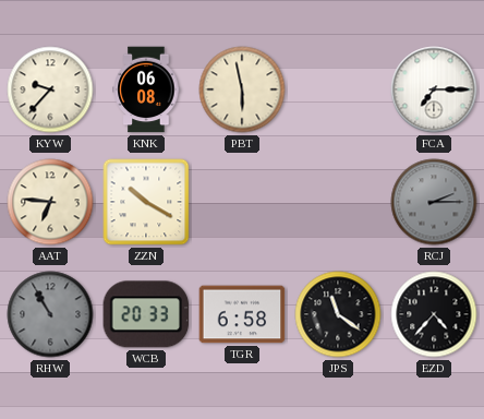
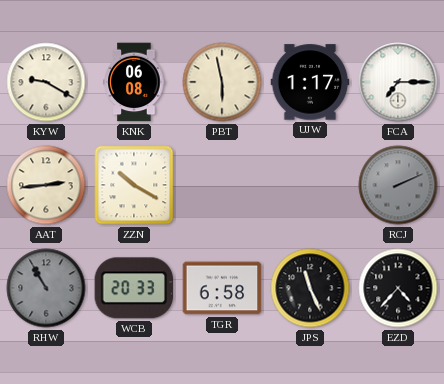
KYW: 9:37 -> 9:20
UJW: none -> 1:17
AAT: 6:46 -> 2:44
RCJ: 2:15 -> 2:11
JPS: 11:21 -> 11:26
